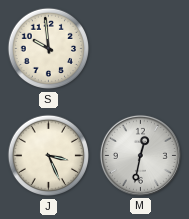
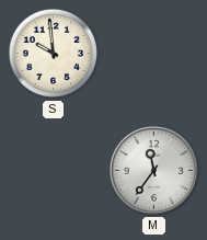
J: 3:26 -> none
M: 12:32 -> 11:36
